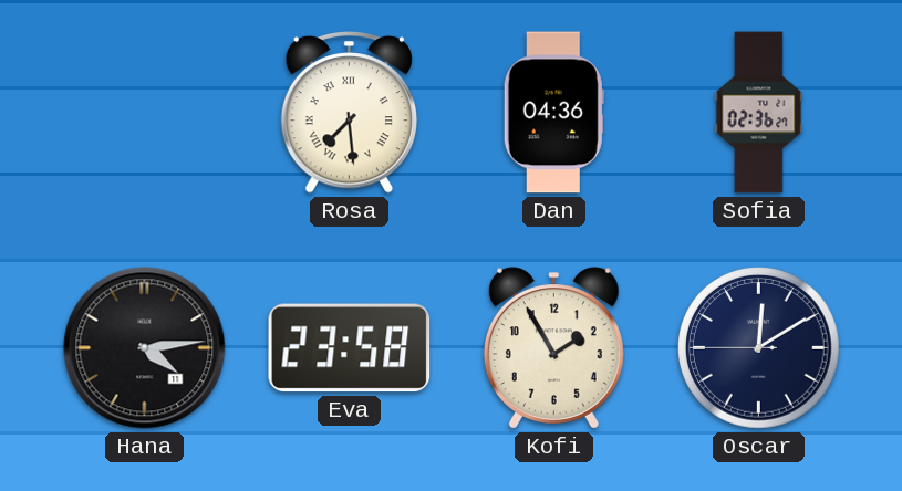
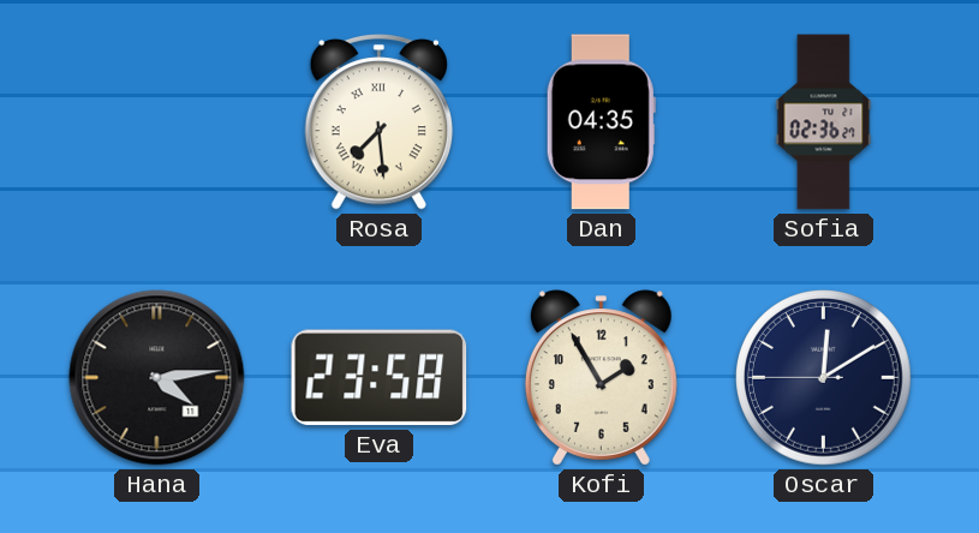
Dan: 04:36 -> 04:35
